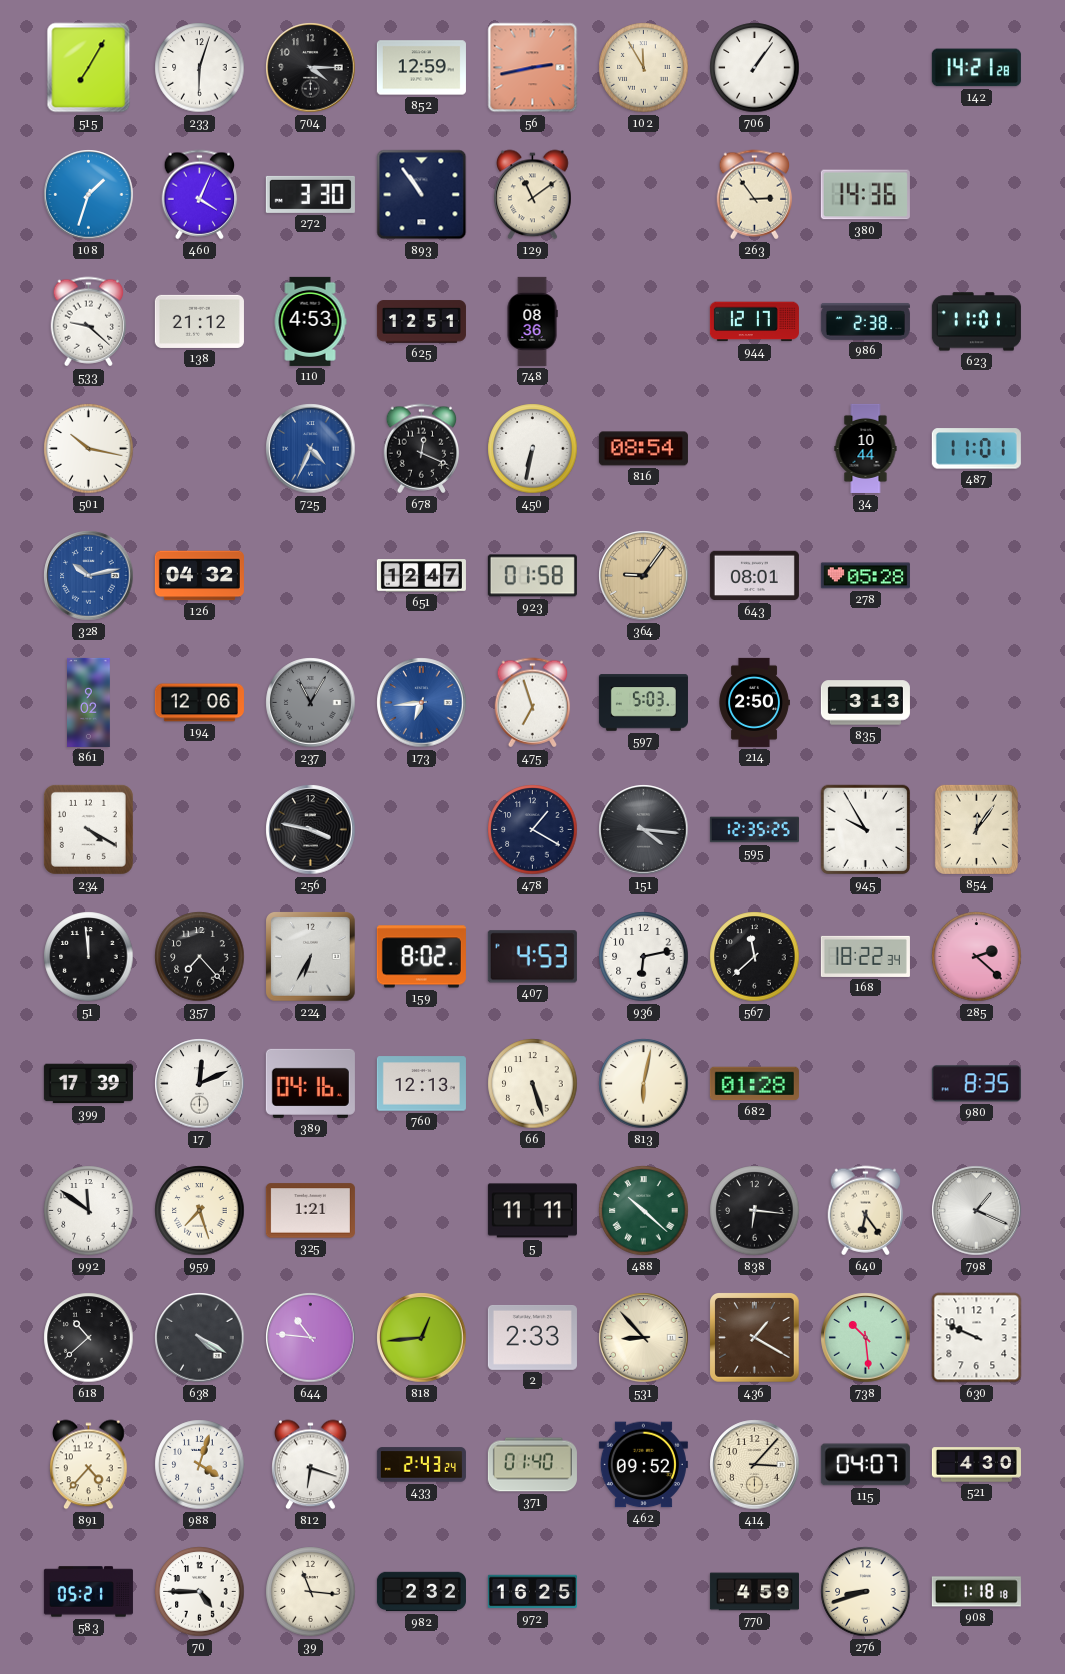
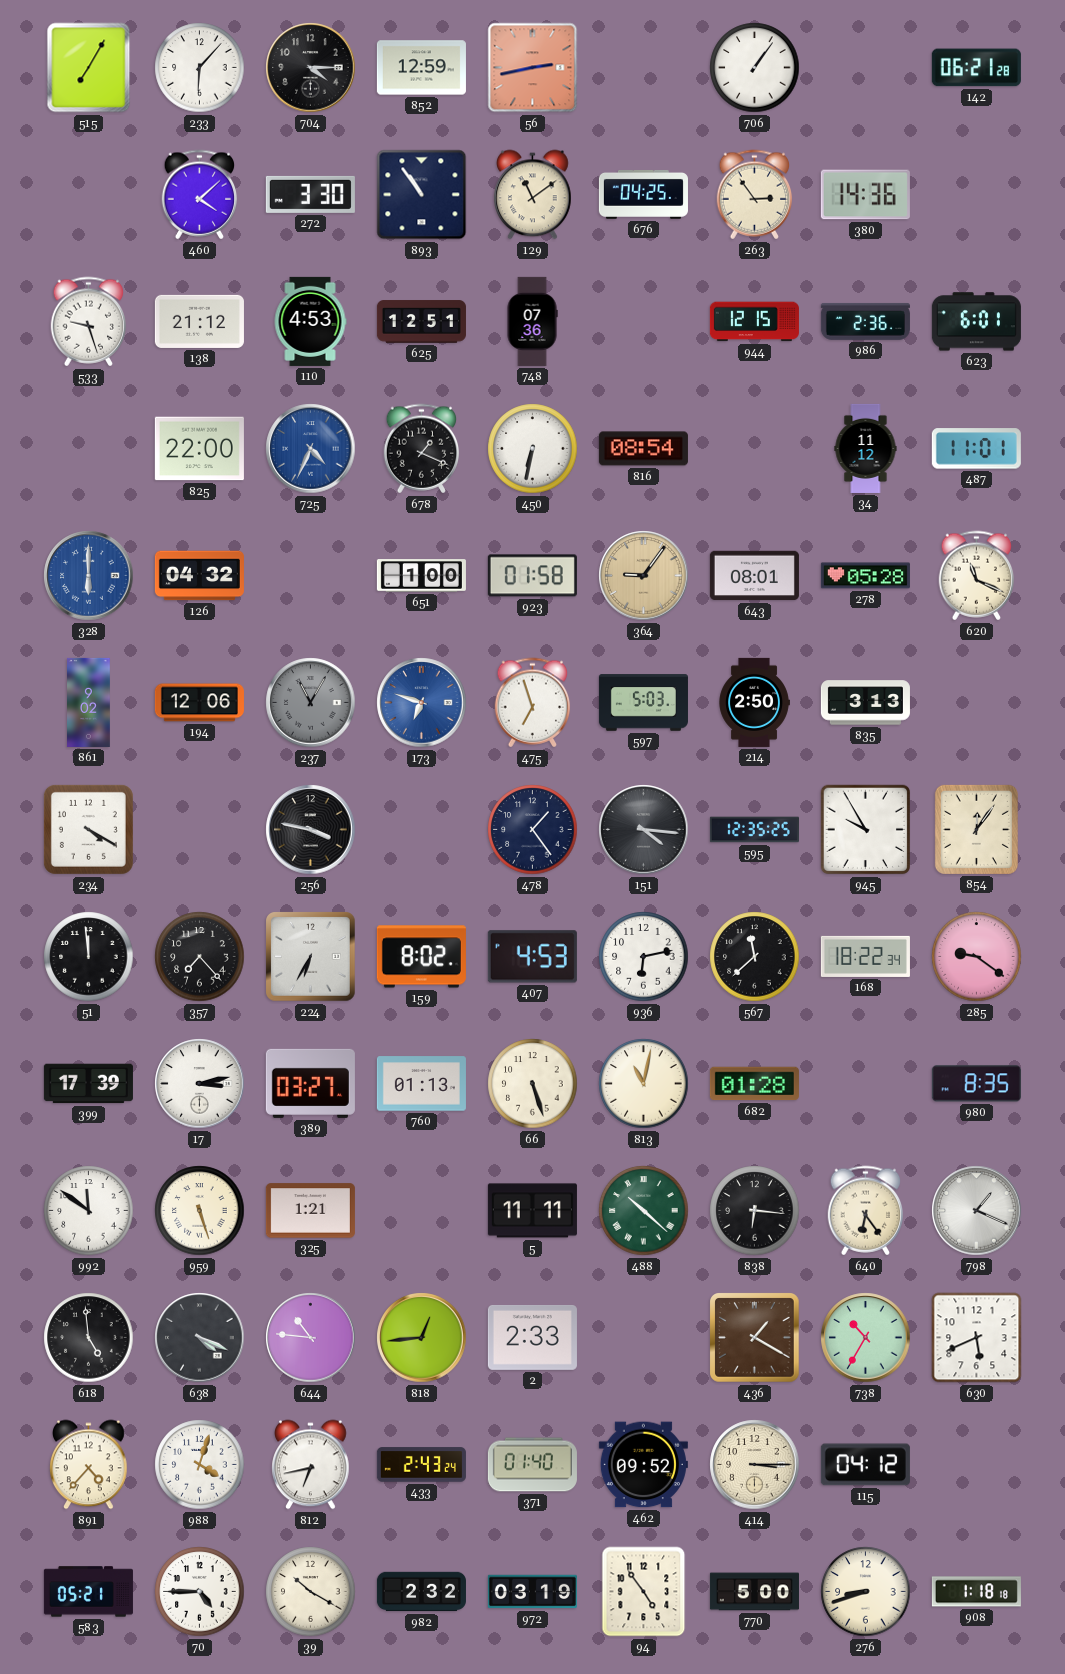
233: 6:03 -> 6:07
102: 11:55 -> none
142: 14:21 -> 06:21
108: 1:33 -> none
460: 4:04 -> 4:08
676: none -> 04:25
533: 9:22 -> 9:27
748: 08:36 -> 07:36
944: 12:17 -> 12:15
986: 2:38 -> 2:36
623: 11:01 -> 6:01
501: 10:17 -> none
825: none -> 22:00
678: 12:19 -> 1:19
34: 10:44 -> 11:12
328: 10:13 -> 6:00
651: 12:47 -> 1:00
620: none -> 11:19
173: 6:44 -> 6:48
478: 1:20 -> 1:24
285: 2:22 -> 9:21
17: 12:11 -> 3:13
389: 04:16 -> 03:27
760: 12:13 -> 01:13
813: 6:02 -> 11:02
959: 7:27 -> 5:27
618: 10:38 -> 4:59
638: 4:20 -> 4:19
531: 8:53 -> none
738: 10:29 -> 10:35
630: 9:49 -> 5:41
812: 6:18 -> 6:43
414: 3:07 -> 3:15
115: 04:07 -> 04:12
521: 4:30 -> none
39: 11:16 -> 10:20
972: 16:25 -> 03:19
94: none -> 4:54
770: 4:59 -> 5:00
